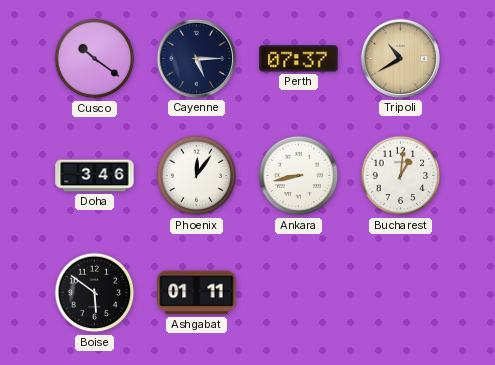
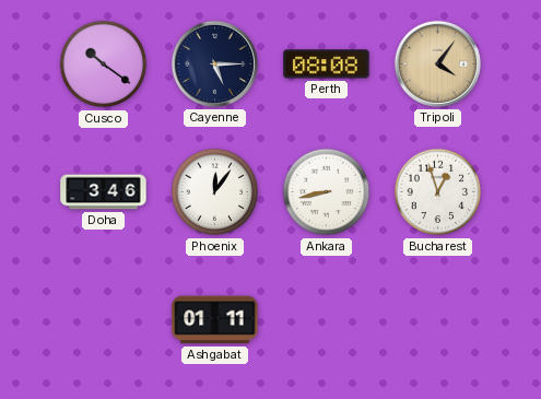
Perth: 07:37 -> 08:08
Tripoli: 10:40 -> 4:06
Bucharest: 1:01 -> 12:57
Boise: 5:51 -> none
